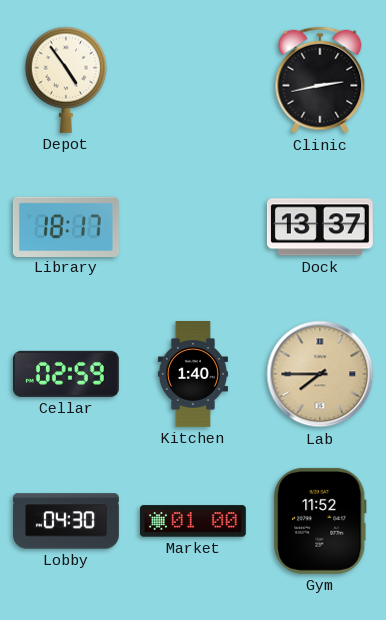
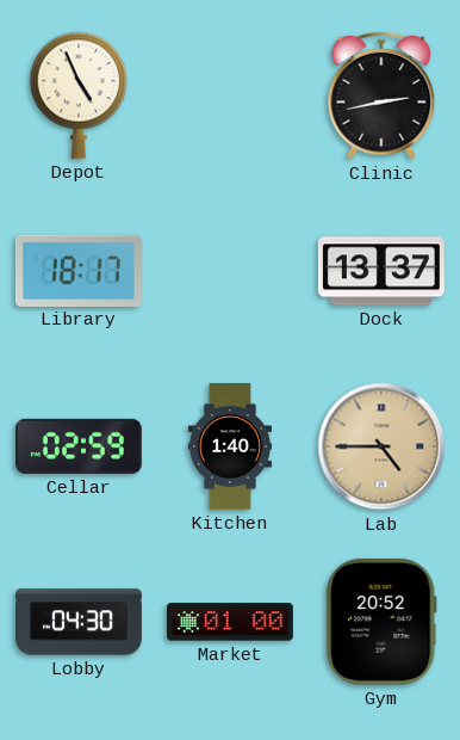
Depot: 4:54 -> 4:56
Lab: 7:45 -> 4:45
Gym: 11:52 -> 20:52
